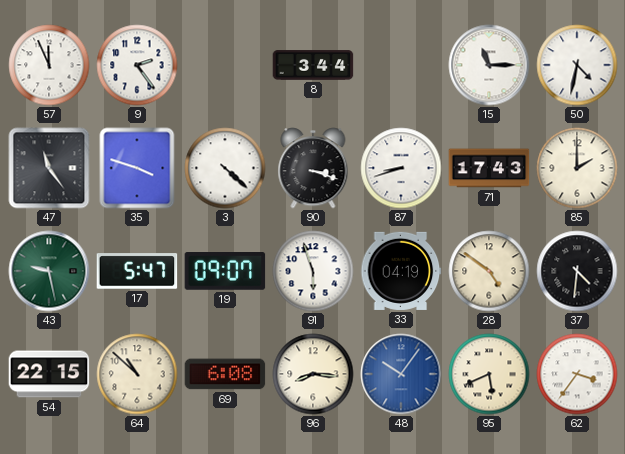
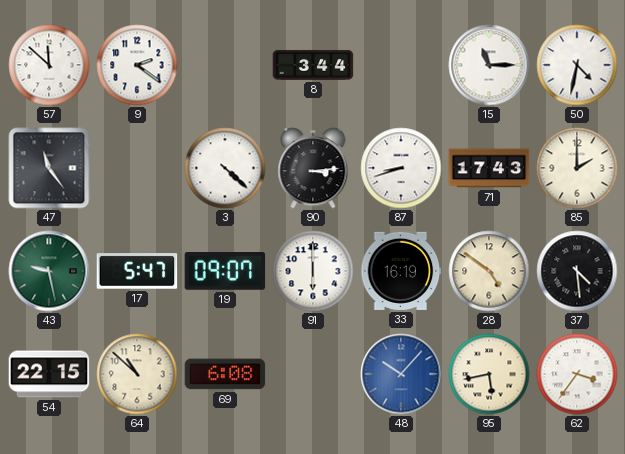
57: 11:56 -> 11:52
9: 2:24 -> 2:21
35: 3:48 -> none
90: 3:18 -> 3:14
91: 5:57 -> 6:00
33: 04:19 -> 16:19
37: 4:31 -> 4:29
96: 8:16 -> none
48: 10:06 -> 10:07
95: 5:41 -> 5:43
